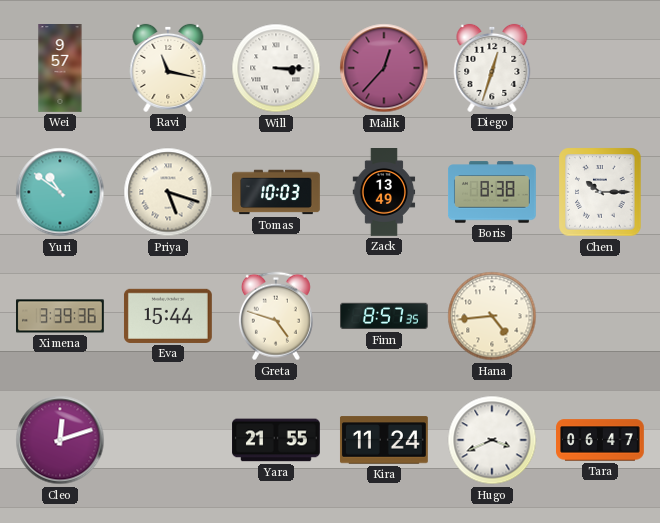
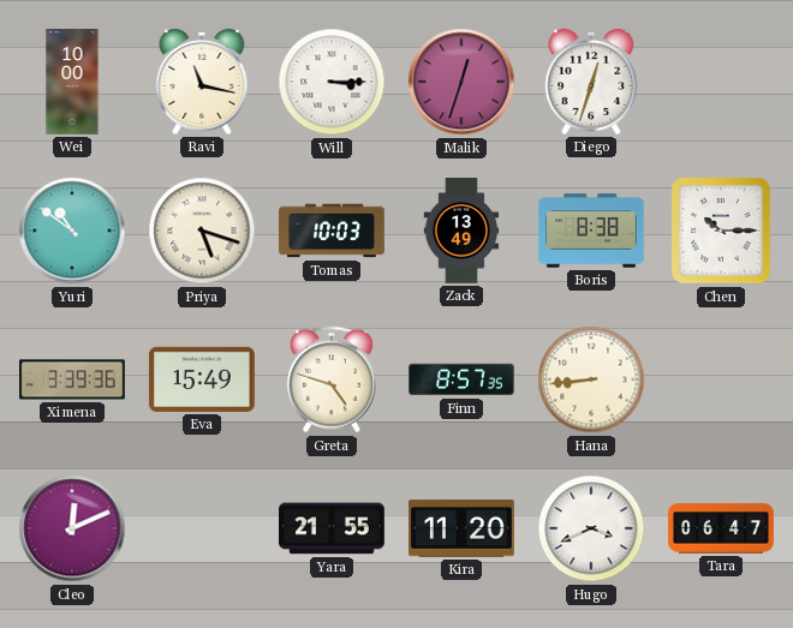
Wei: 9:57 -> 10:00
Malik: 12:37 -> 12:33
Eva: 15:44 -> 15:49
Hana: 4:44 -> 8:44
Cleo: 12:12 -> 12:11
Kira: 11:24 -> 11:20
